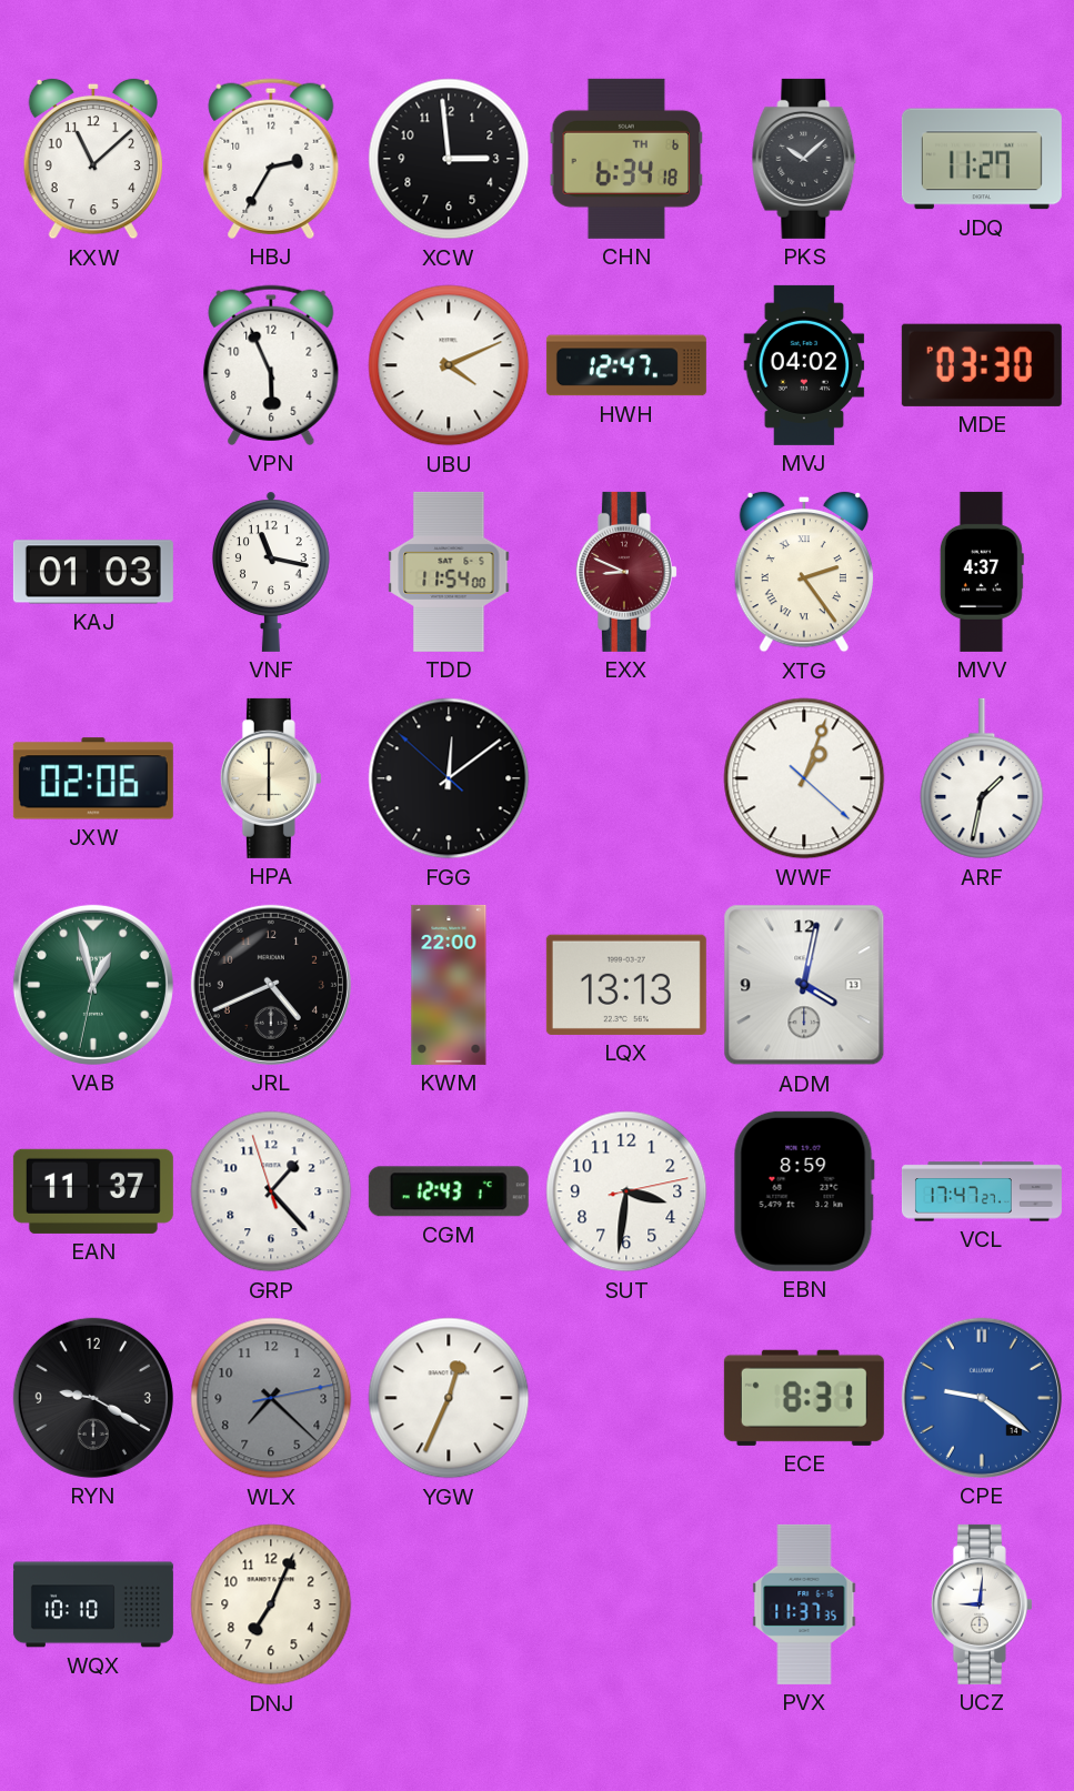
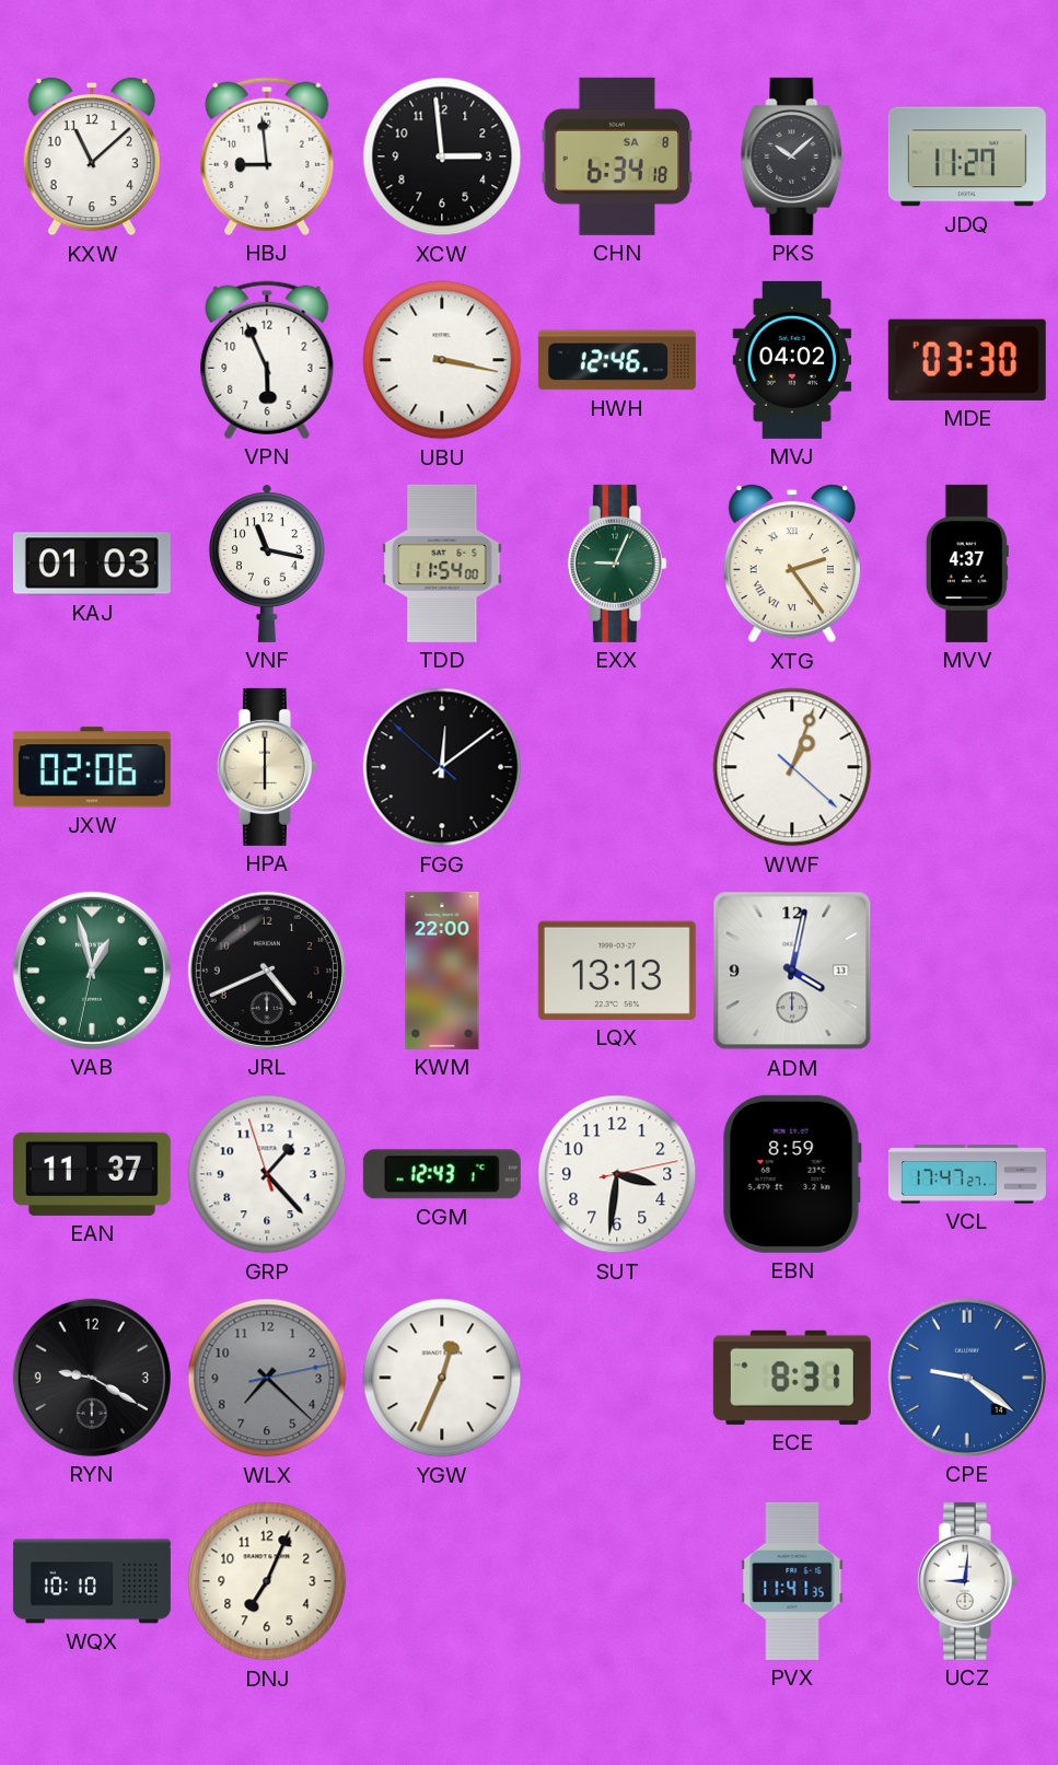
HBJ: 2:35 -> 8:59
CHN date: TH 6 -> SA 8
UBU: 4:11 -> 3:17
HWH: 12:47 -> 12:46
EXX: 8:49 -> 9:04
EXX dial: burgundy -> green
ARF: 1:32 -> none
PVX: 11:37 -> 11:41
